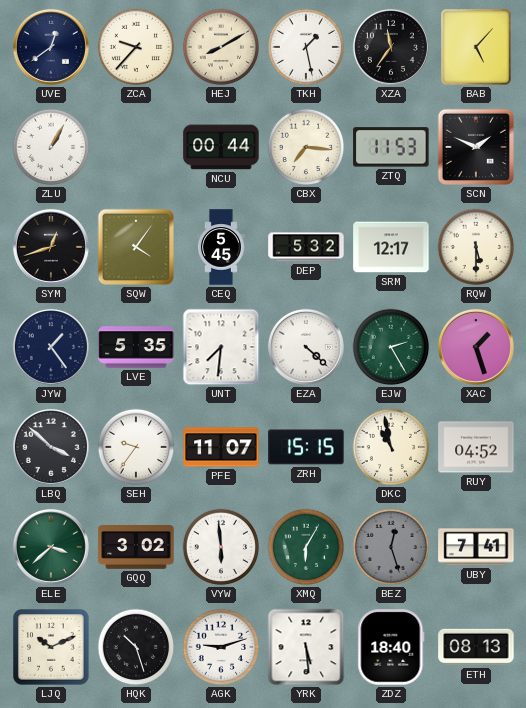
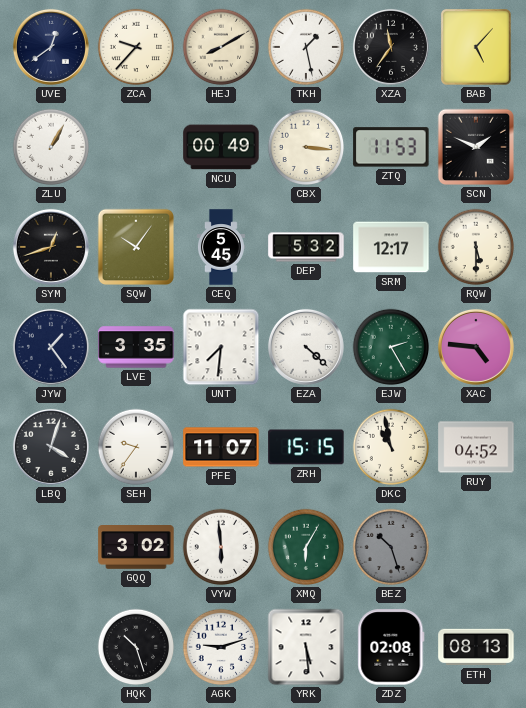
NCU: 00:44 -> 00:49
CBX: 7:16 -> 3:16
SQW: 4:06 -> 10:06
LVE: 5:35 -> 3:35
XAC: 1:27 -> 4:46
LBQ: 3:52 -> 4:03
ELE: 3:38 -> none
BEZ: 12:27 -> 10:27
UBY: 7:41 -> none
LJQ: 10:11 -> none
ZDZ: 18:40 -> 02:08
